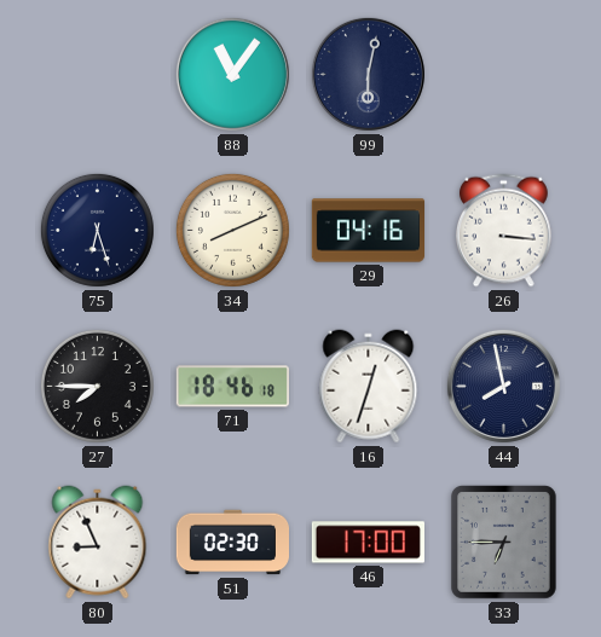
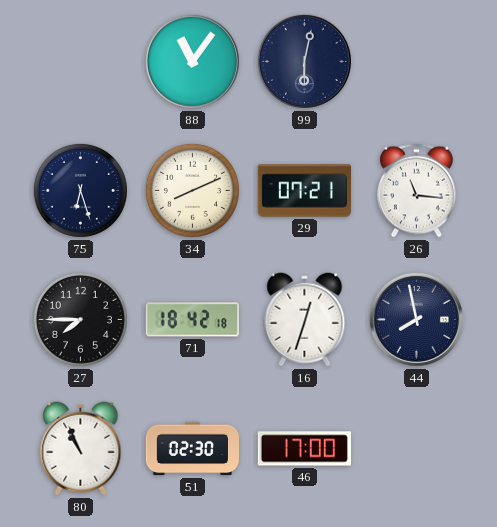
29: 04:16 -> 07:21
26: 3:16 -> 11:16
71: 18:46 -> 18:42
80: 8:56 -> 10:56
33: 6:45 -> none
